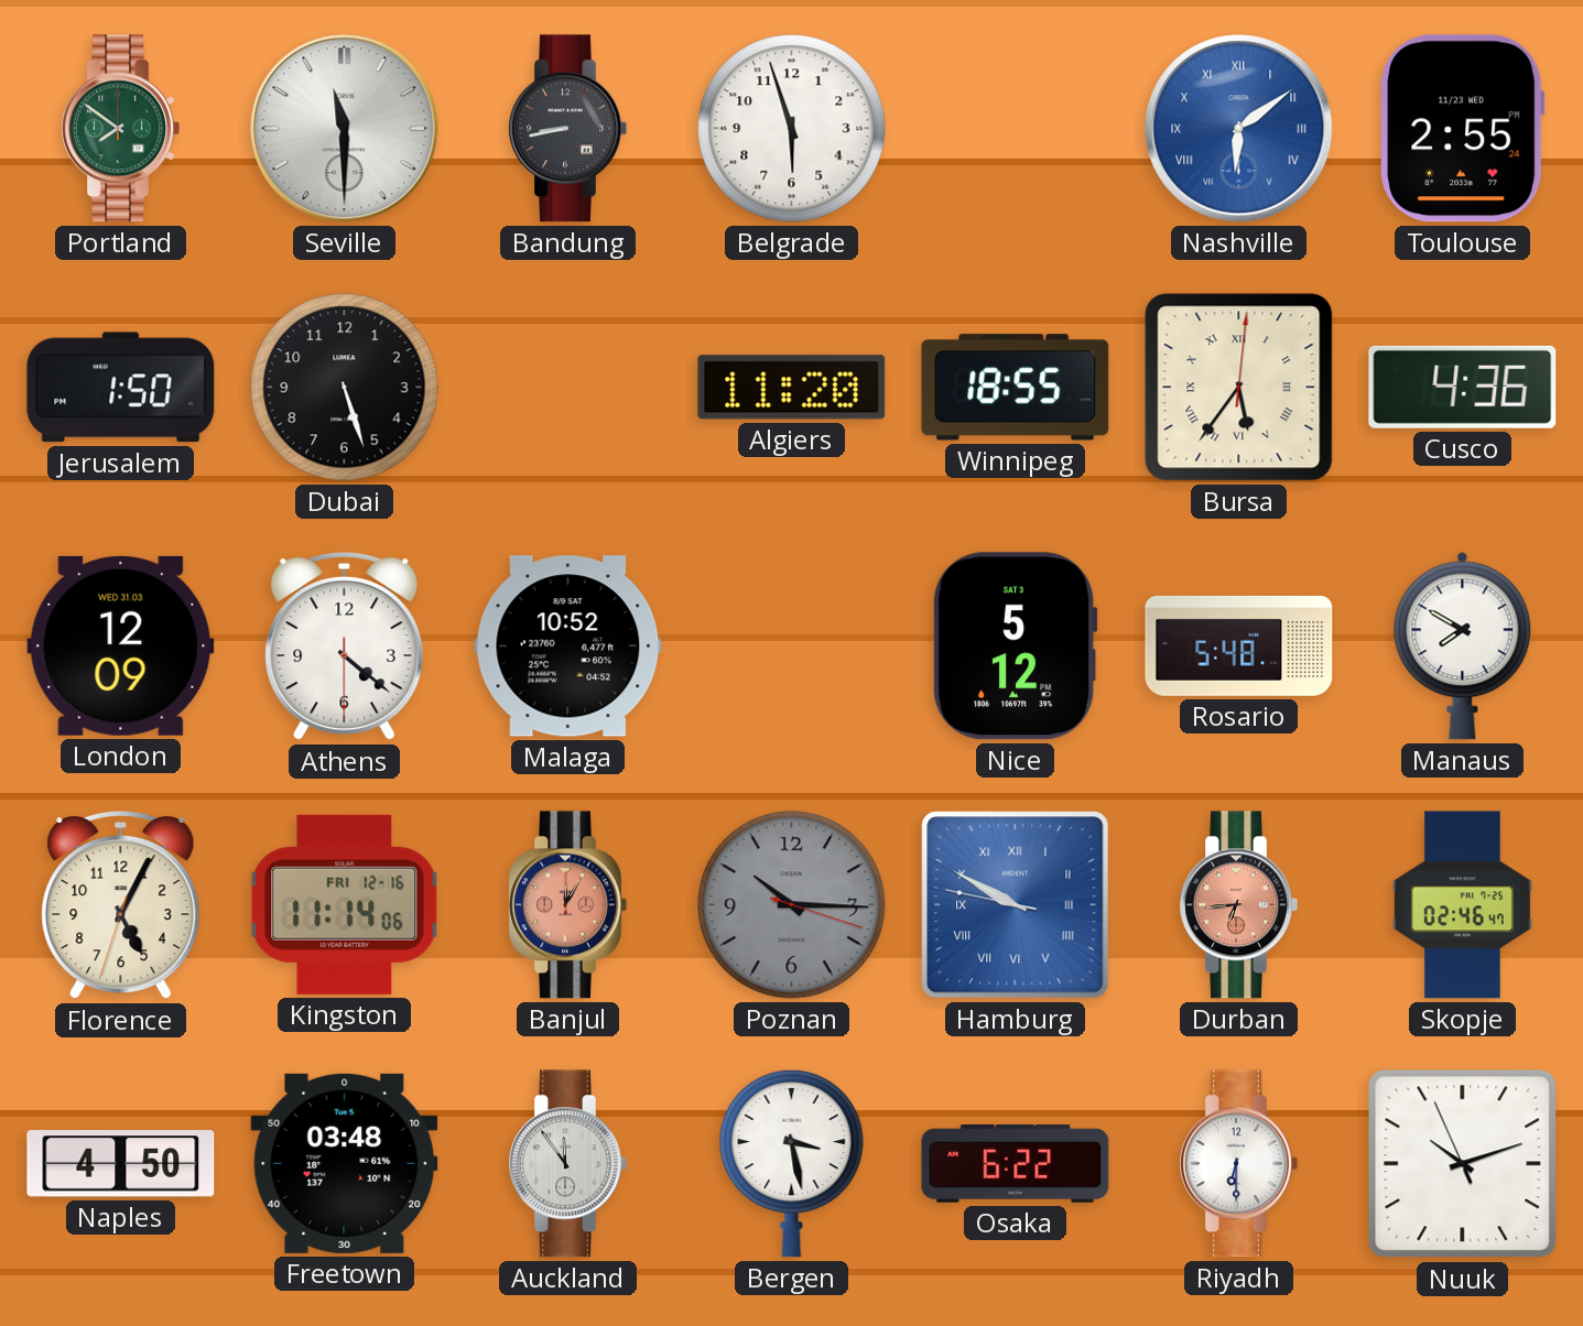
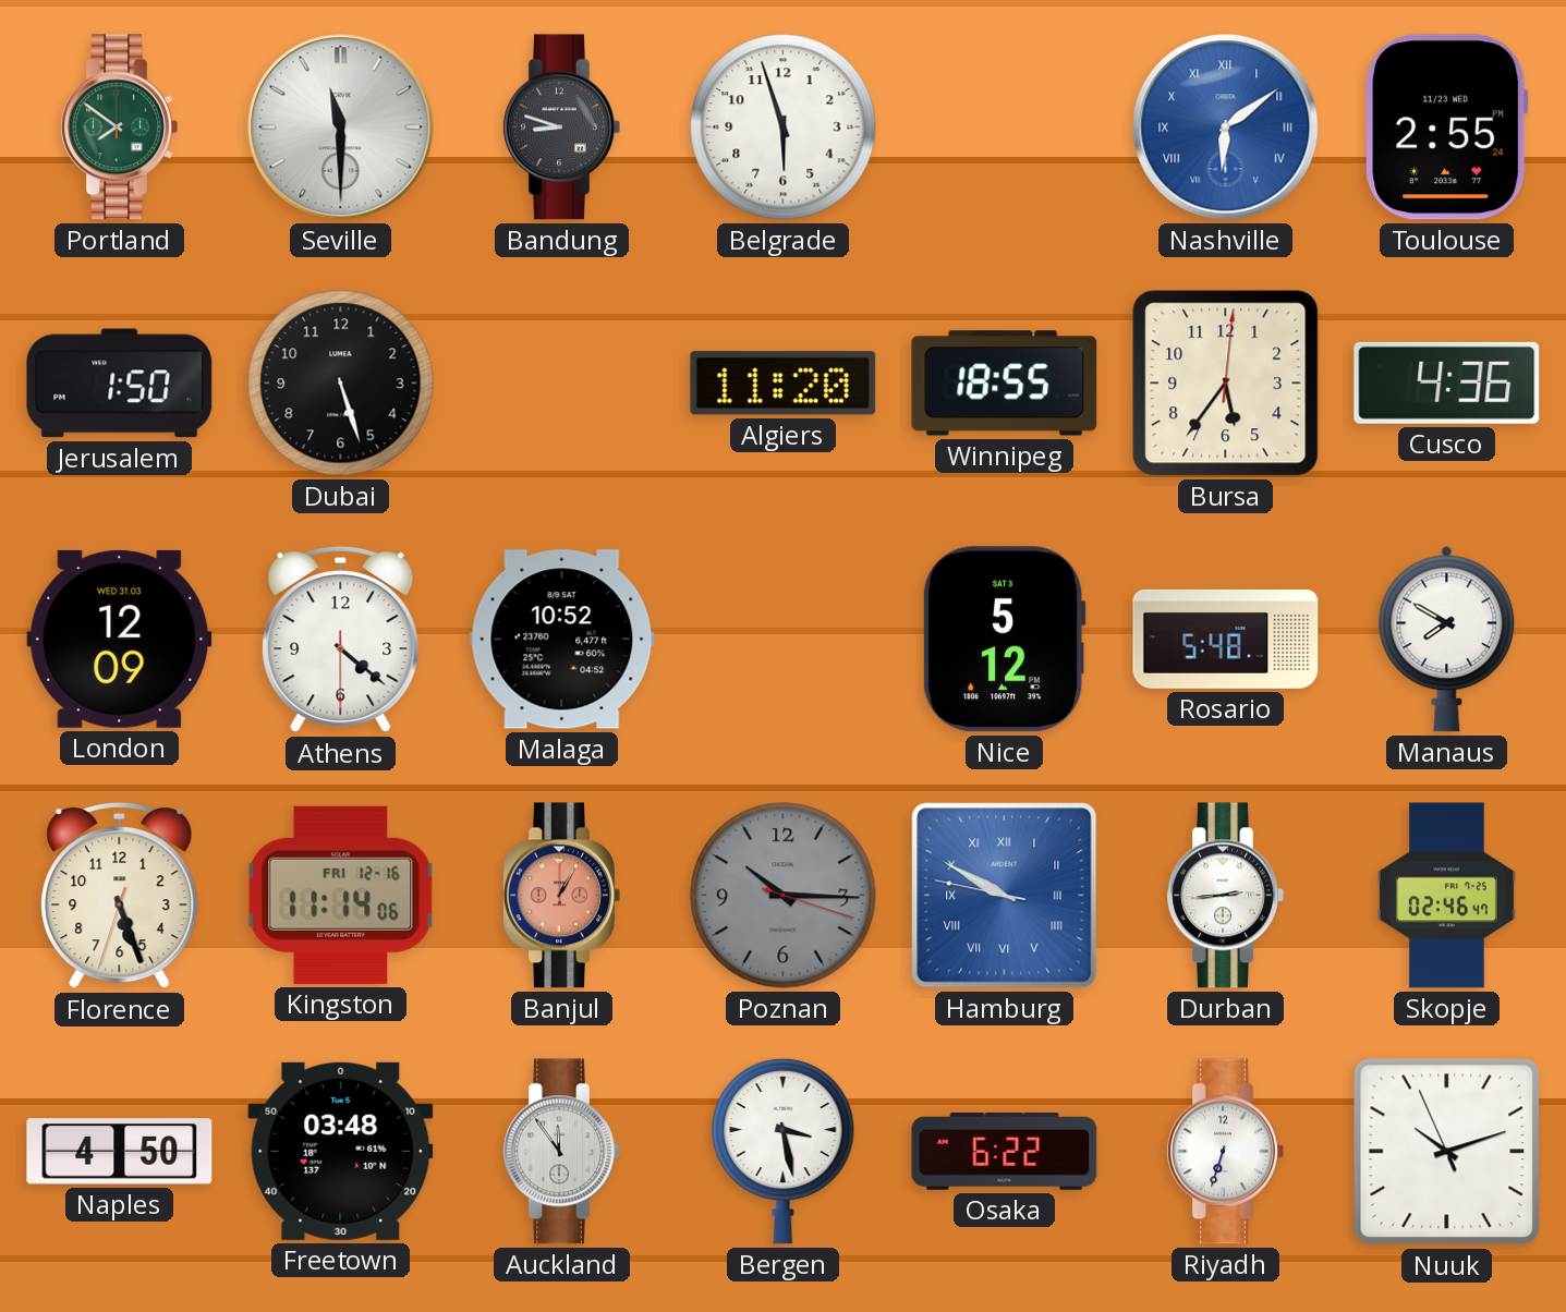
Bandung: 8:43 -> 8:48
Bursa numerals: Roman -> Arabic
Florence: 5:04 -> 5:26
Banjul: 12:05 -> 1:05
Durban: 6:44 -> 2:44
Durban dial: salmon -> white
Riyadh: 6:30 -> 6:33
